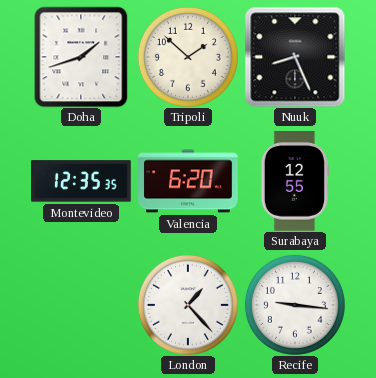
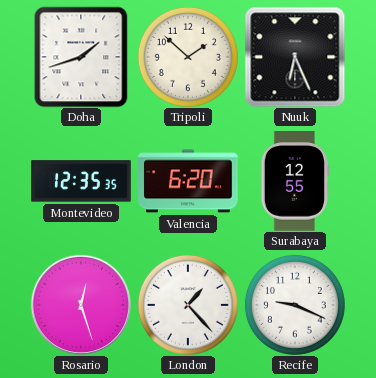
Nuuk: 8:26 -> 6:26
Rosario: none -> 12:27
Recife: 9:16 -> 9:19
